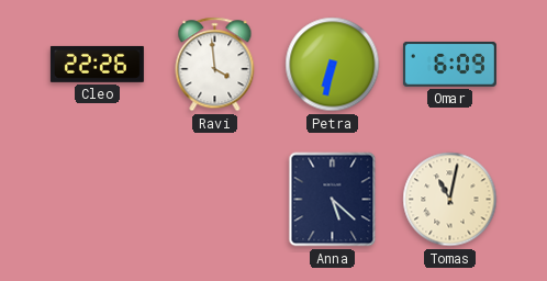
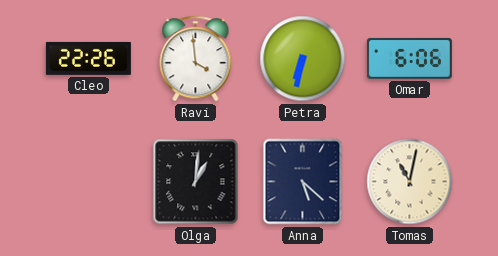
Omar: 6:09 -> 6:06
Olga: none -> 1:01
